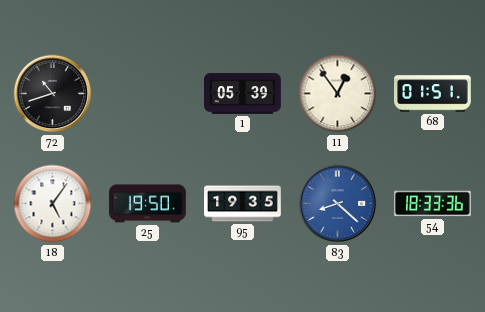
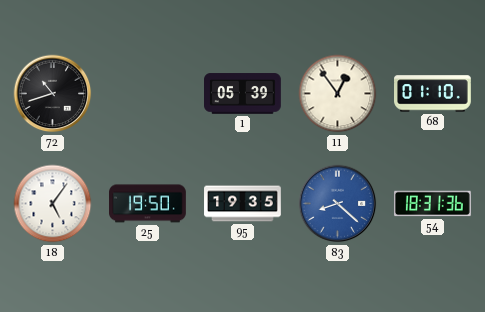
68: 01:51 -> 01:10
54: 18:33 -> 18:31
